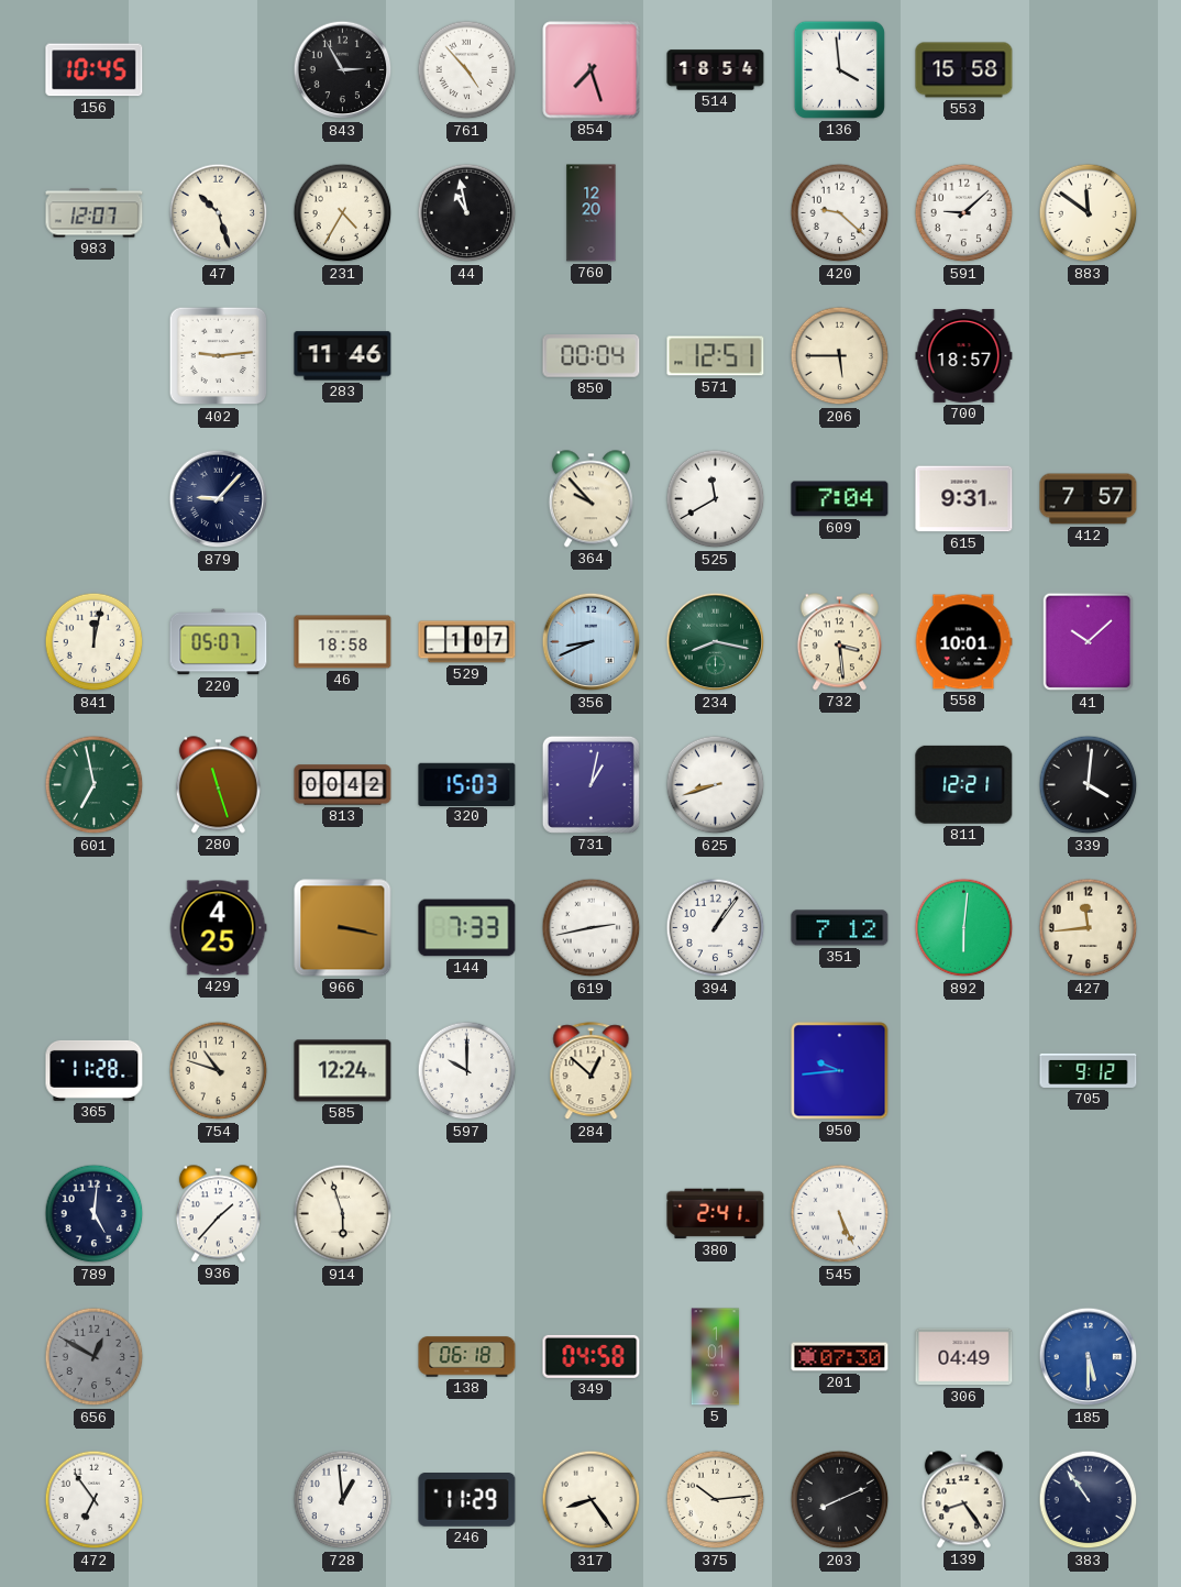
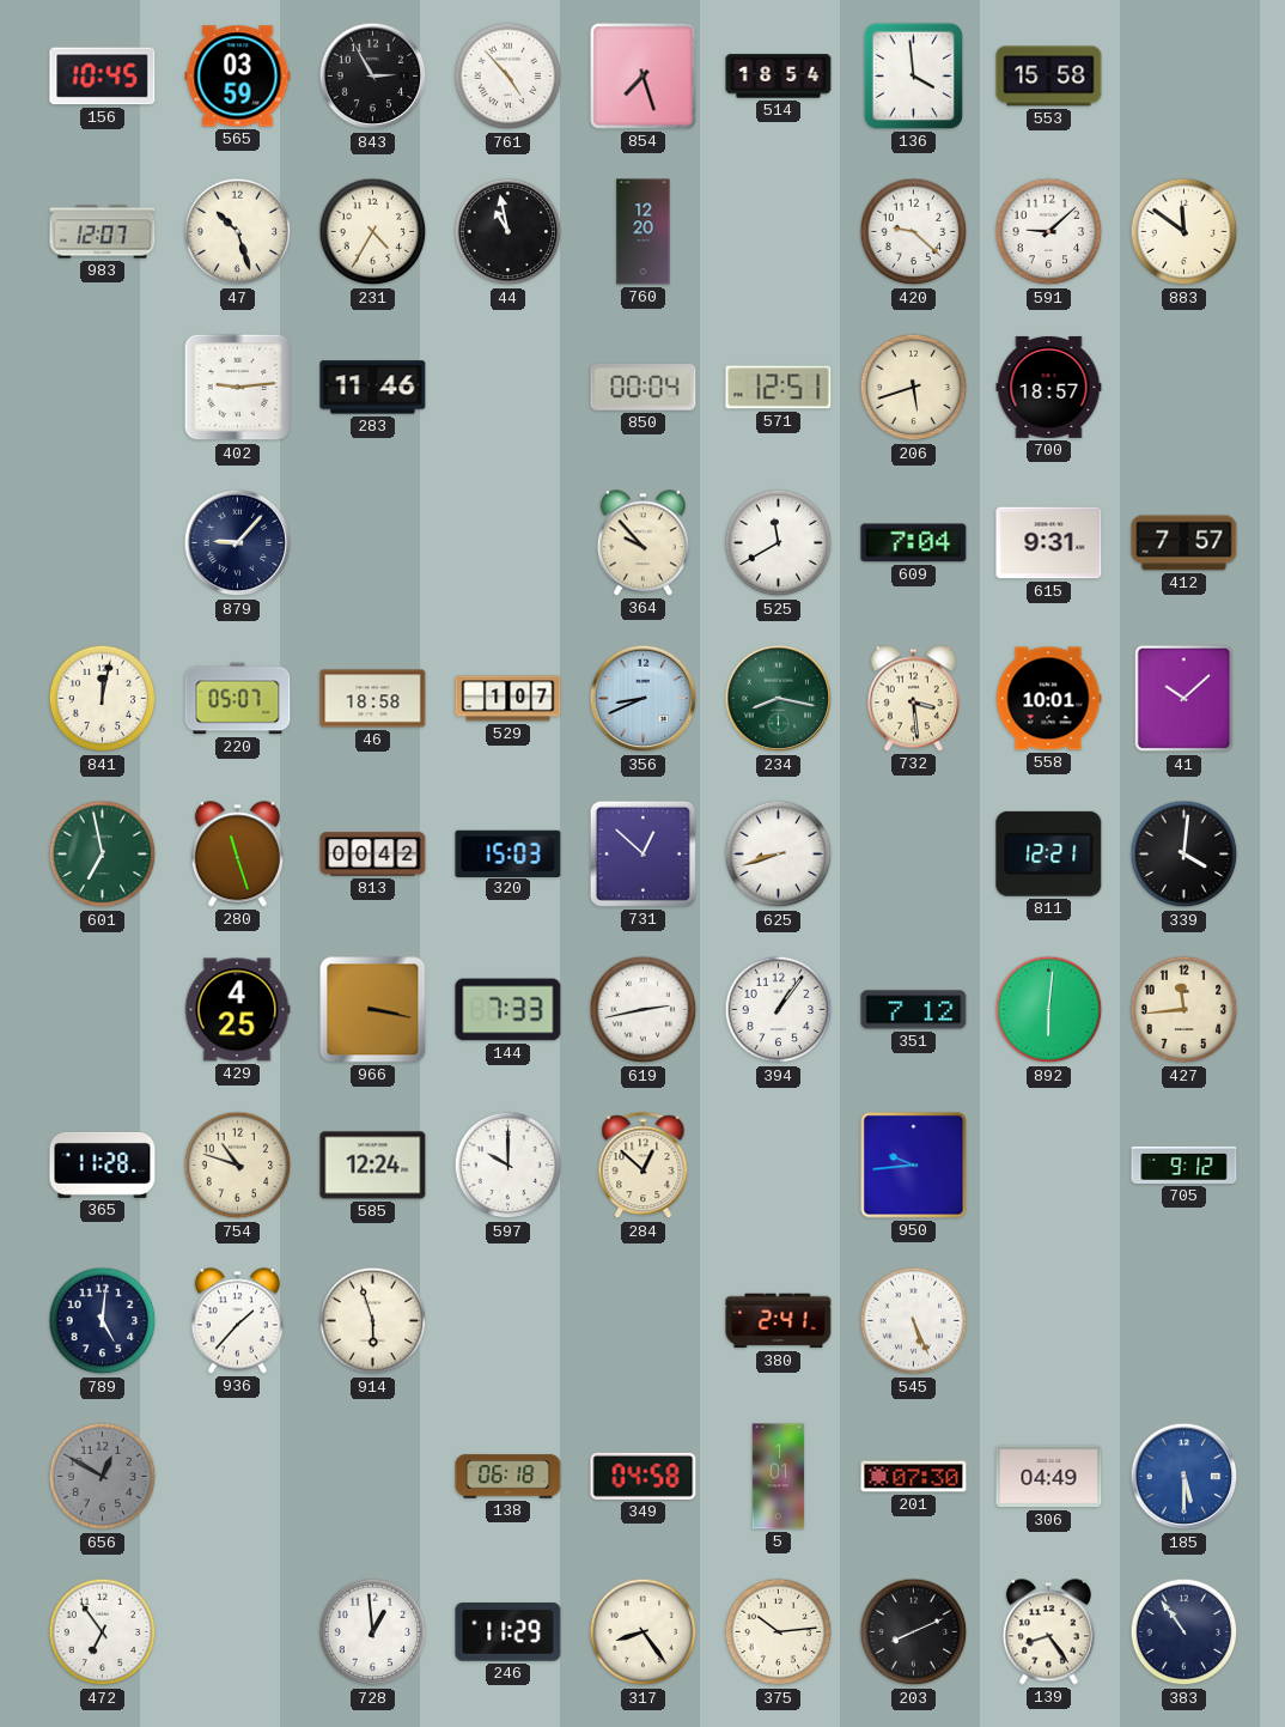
565: none -> 03:59
206: 5:45 -> 5:42
731: 1:02 -> 12:52
